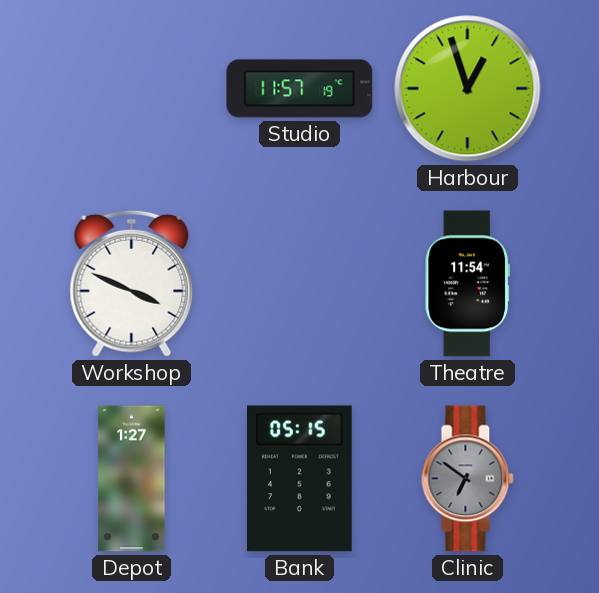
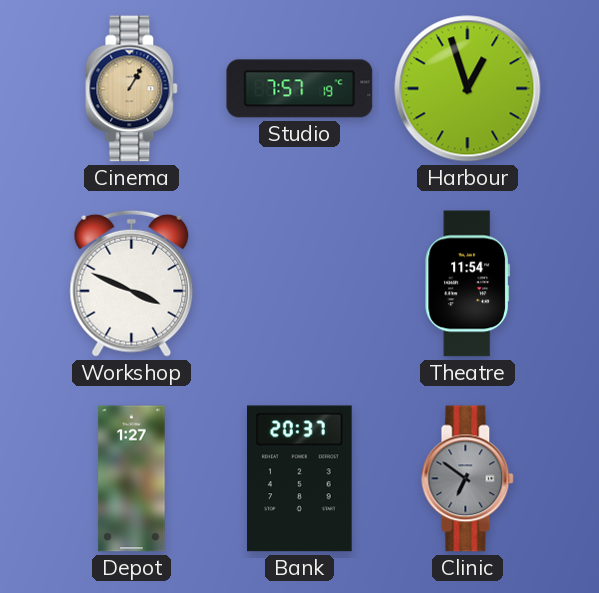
Cinema: none -> 1:05
Studio: 11:57 -> 7:57
Bank: 05:15 -> 20:37
